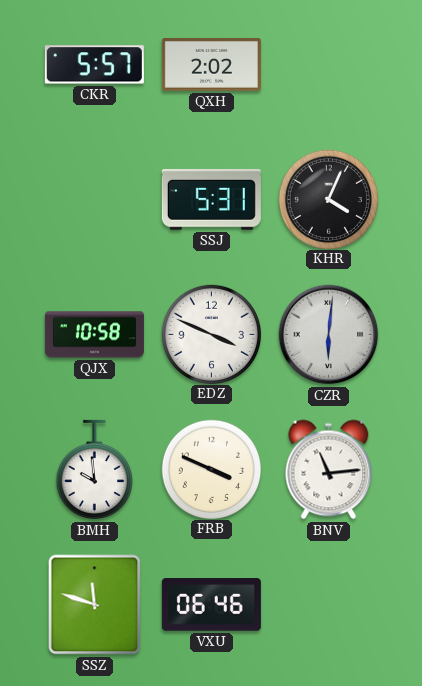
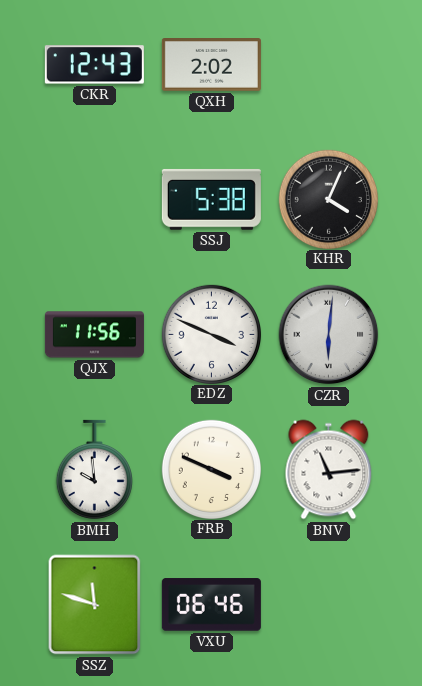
CKR: 5:57 -> 12:43
SSJ: 5:31 -> 5:38
QJX: 10:58 -> 11:56
